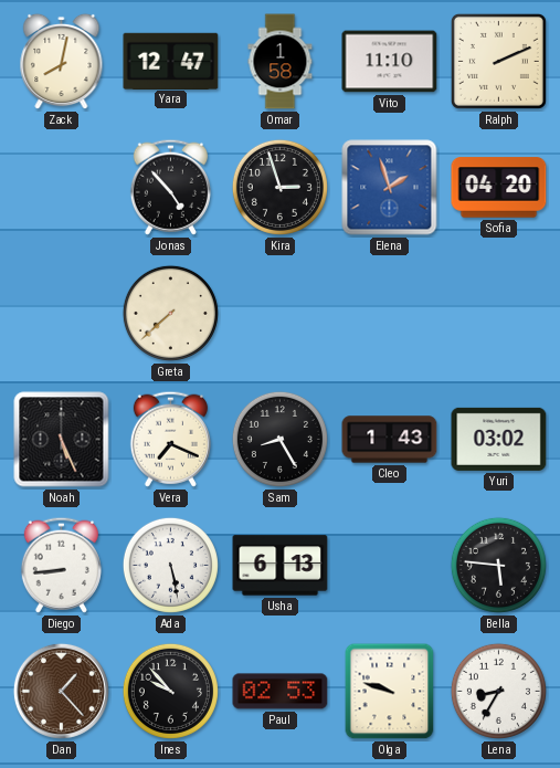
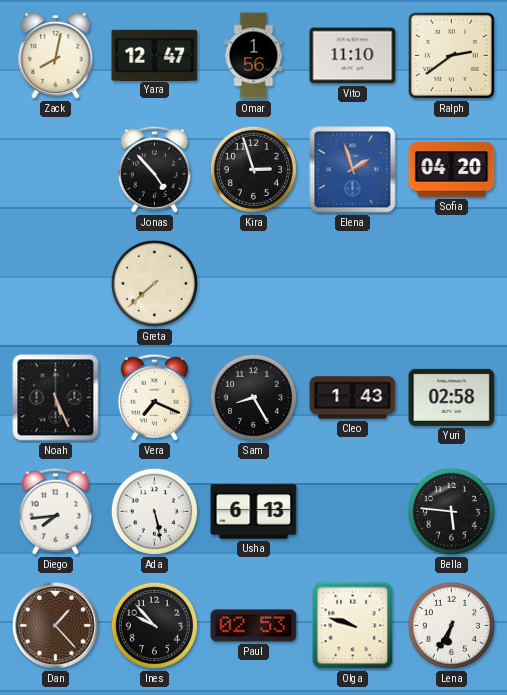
Omar: 1:58 -> 1:56
Ralph: 2:11 -> 2:39
Yuri: 03:02 -> 02:58
Diego: 8:44 -> 7:44
Lena: 8:35 -> 6:35
